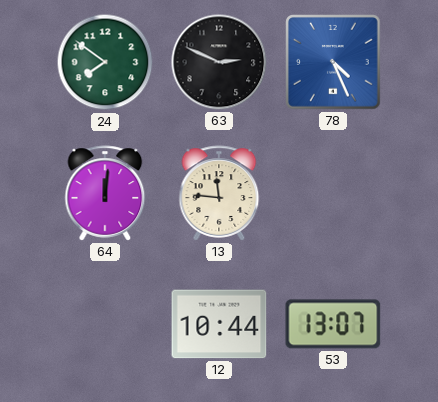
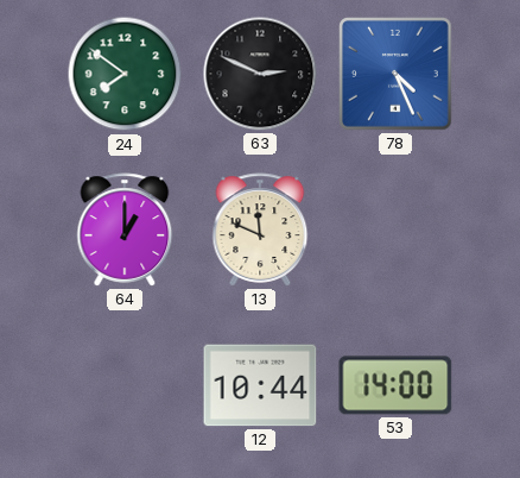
64: 12:01 -> 1:00
13: 11:46 -> 11:49
53: 13:07 -> 14:00
